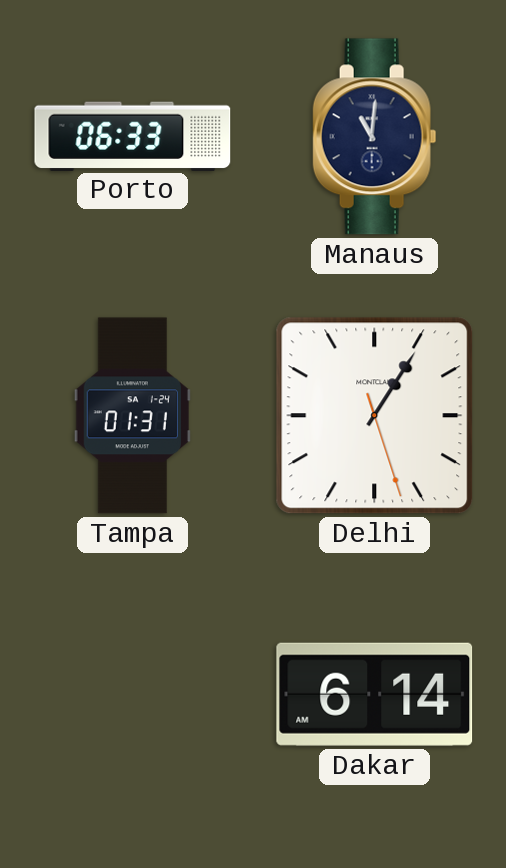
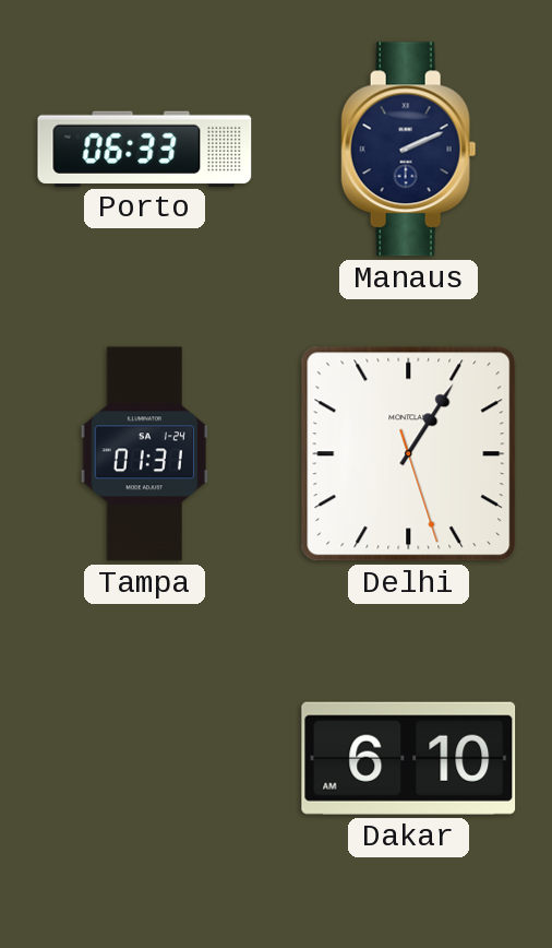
Manaus: 11:01 -> 2:11
Dakar: 6:14 -> 6:10
